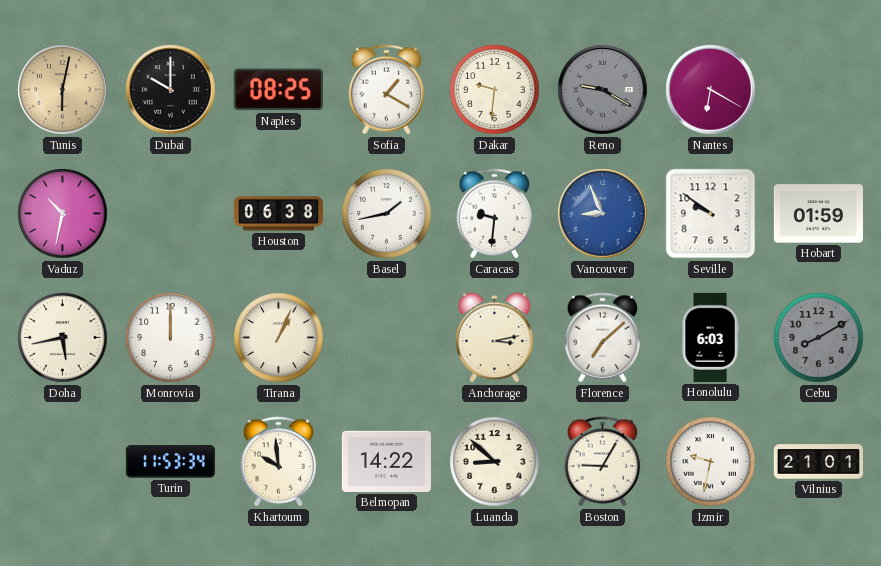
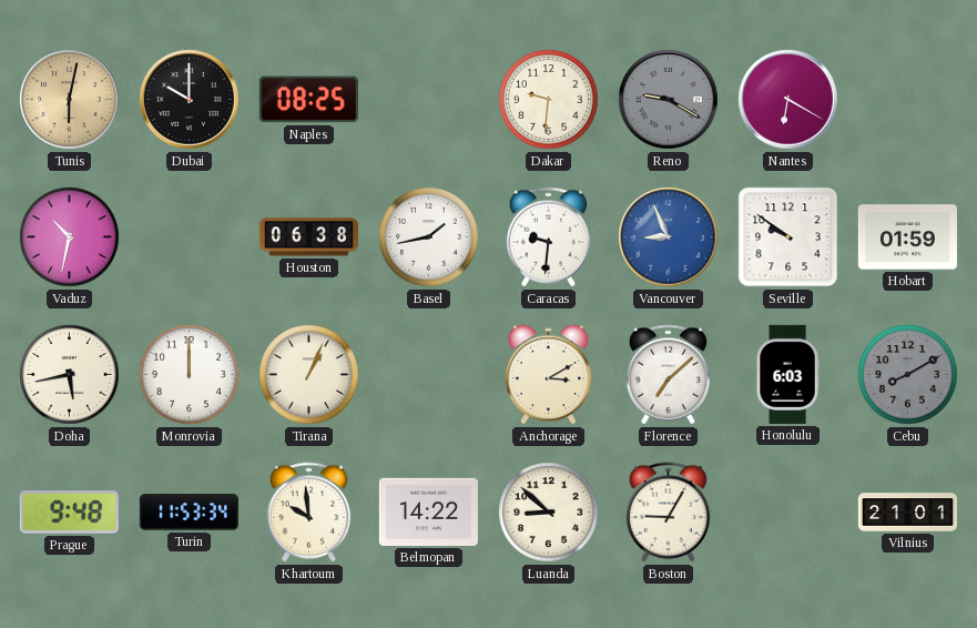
Sofia: 1:20 -> none
Anchorage: 3:13 -> 3:10
Prague: none -> 9:48
Izmir: 9:32 -> none
